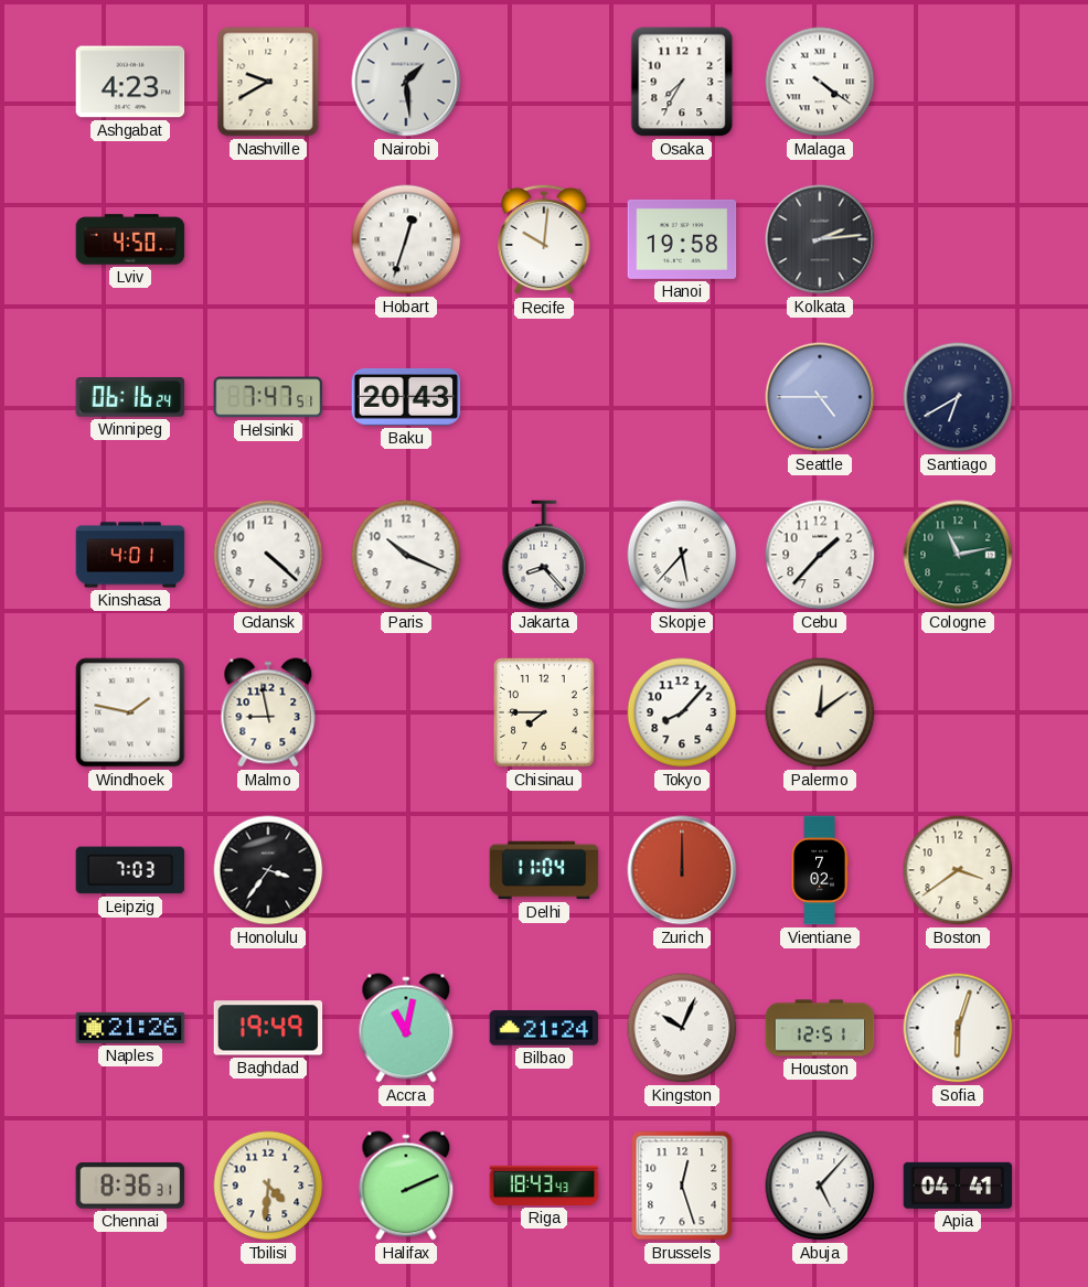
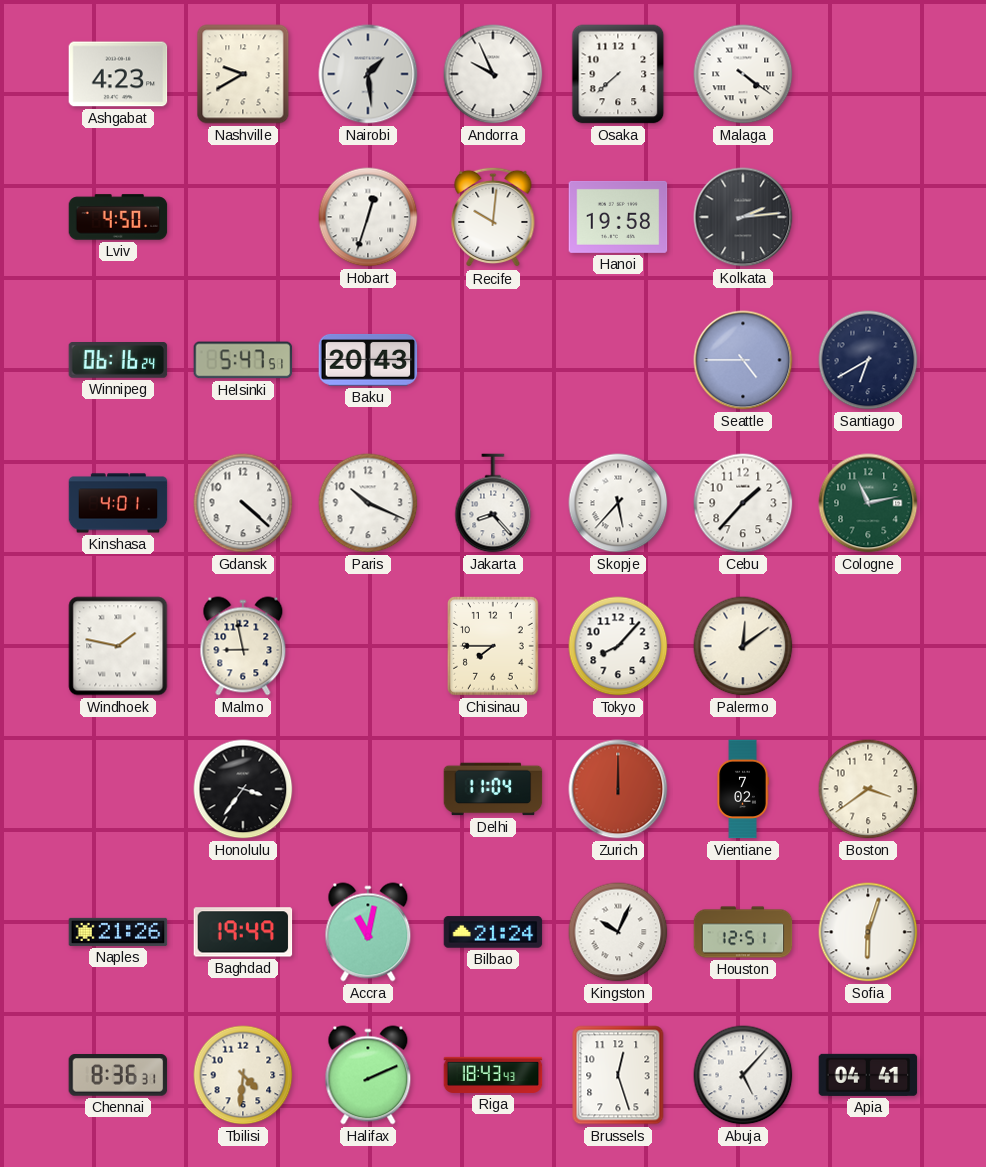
Andorra: none -> 9:56
Osaka: 7:35 -> 7:38
Helsinki: 7:47 -> 5:47
Leipzig: 7:03 -> none
